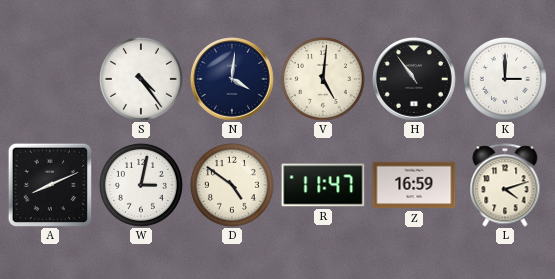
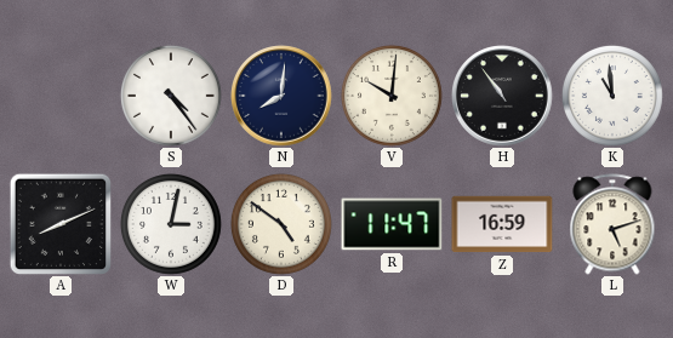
N: 4:01 -> 8:01
V: 5:01 -> 10:01
K: 3:00 -> 10:59
L: 4:12 -> 5:12
